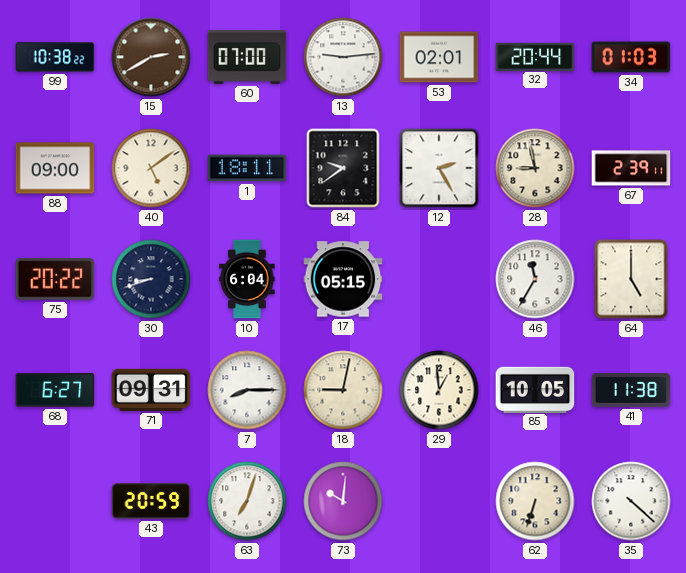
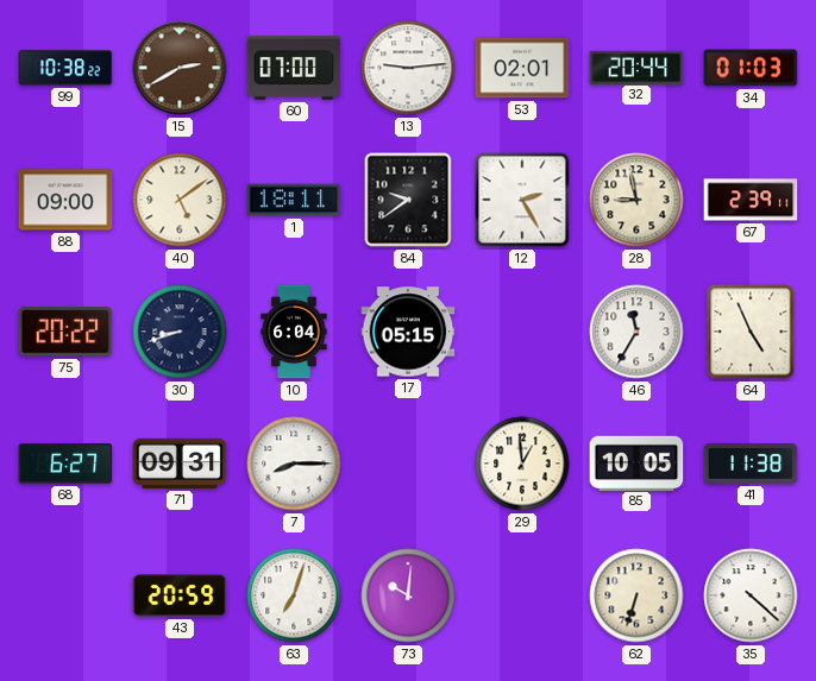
64: 5:00 -> 4:56
18: 9:02 -> none
